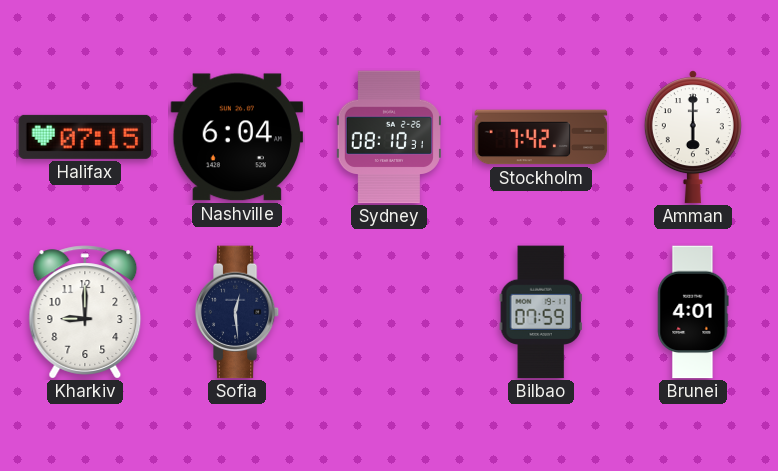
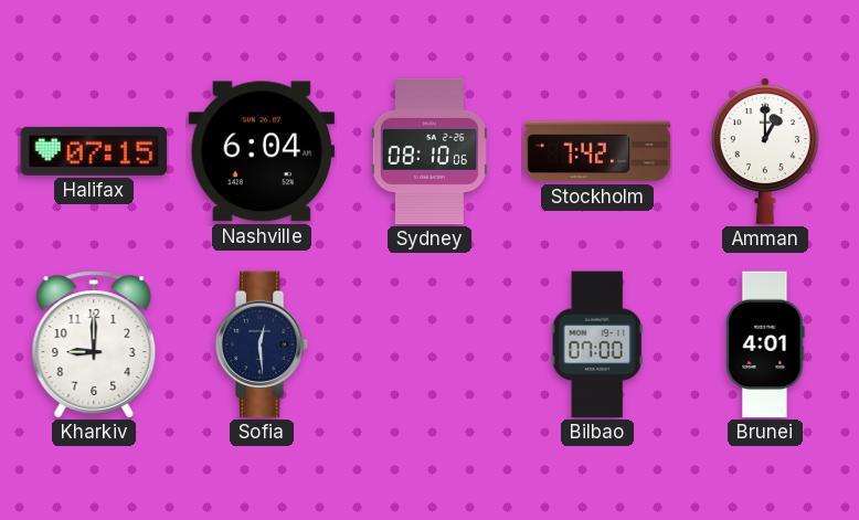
Sydney: 08:10:31 -> 08:10:06
Amman: 6:00 -> 1:00
Bilbao: 07:59 -> 07:00
